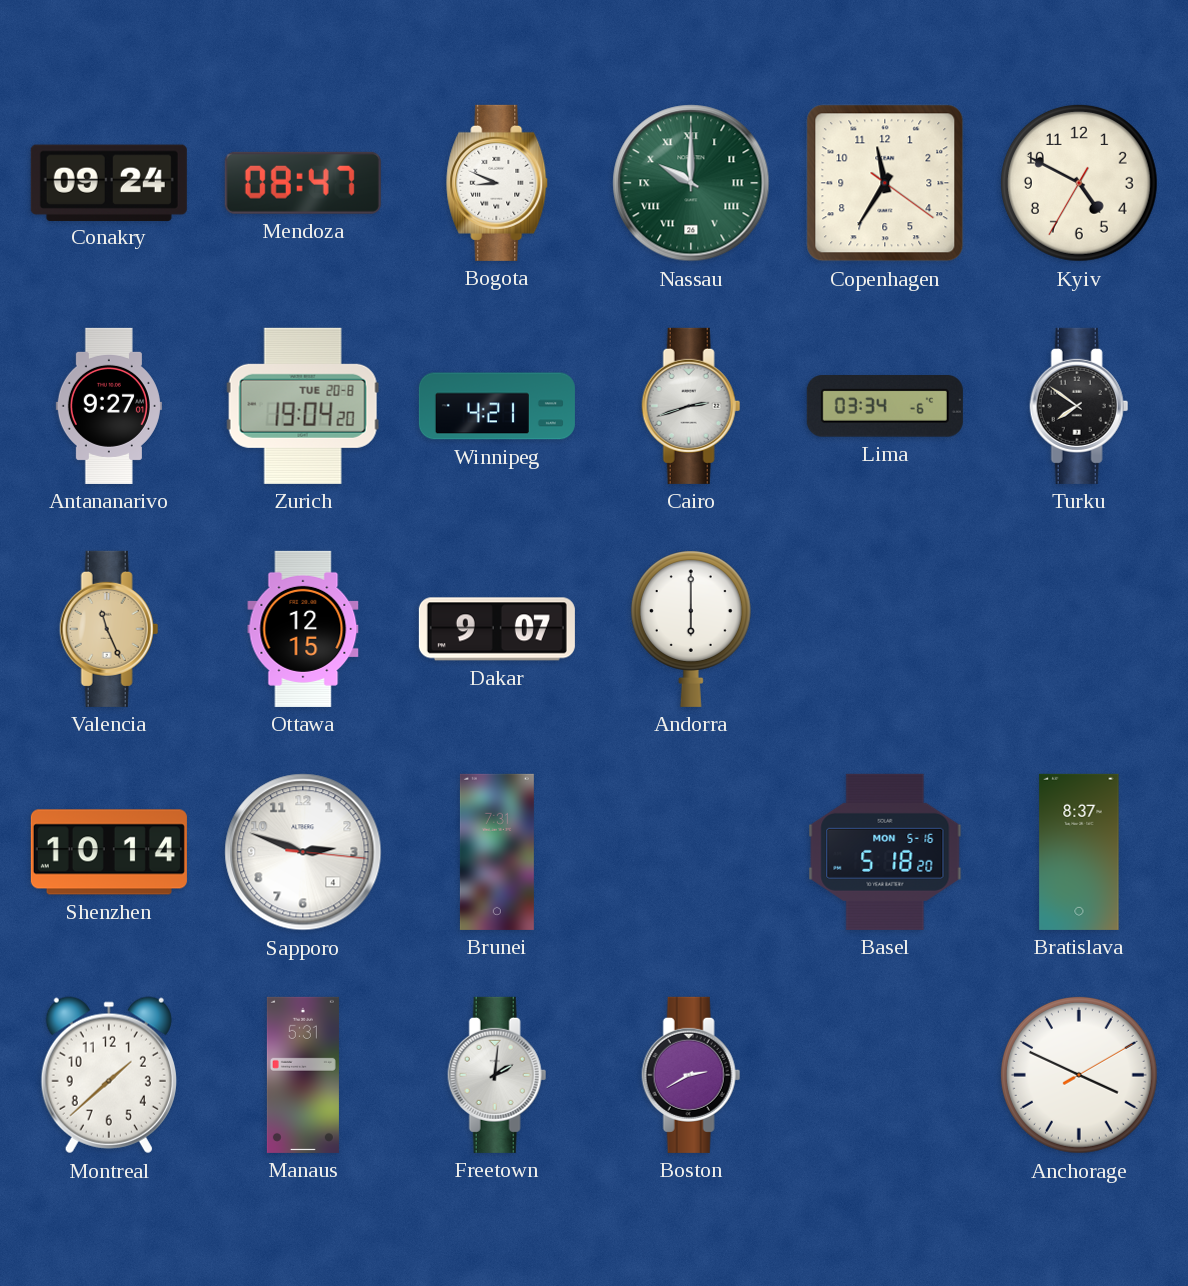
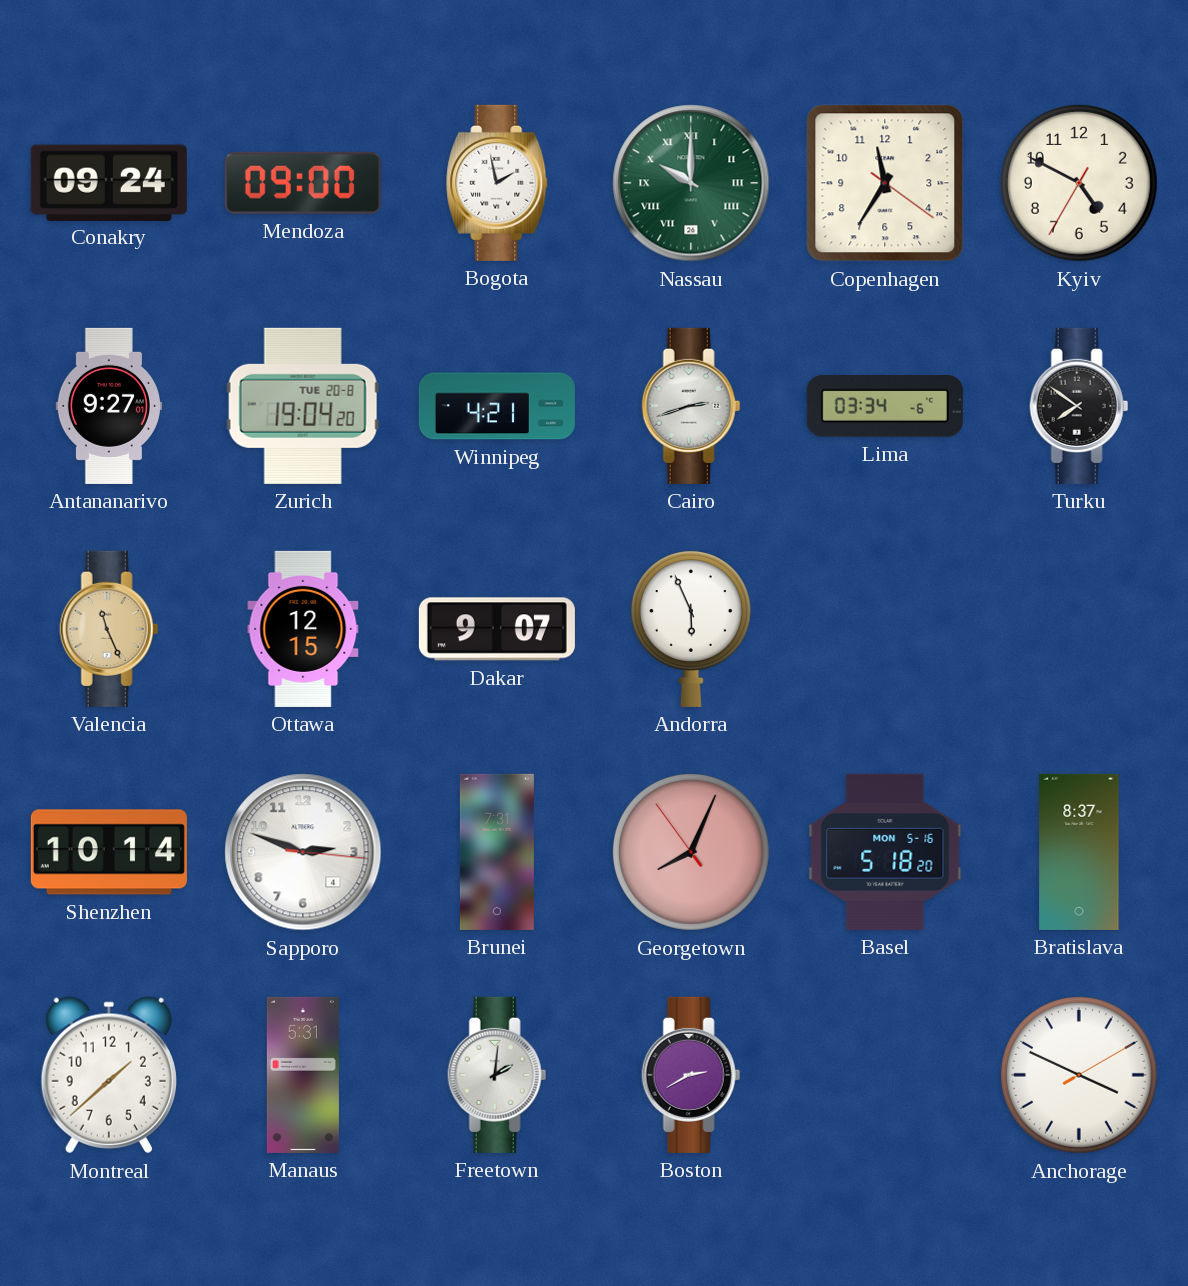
Mendoza: 08:47 -> 09:00
Bogota: 8:49 -> 1:58
Andorra: 6:00 -> 5:56
Georgetown: none -> 8:03
